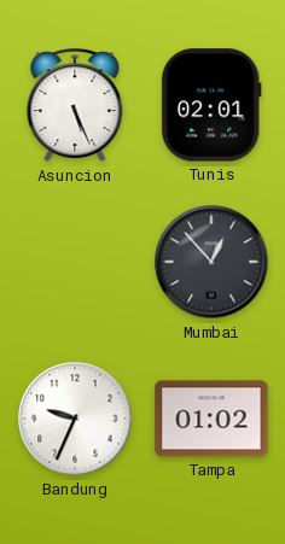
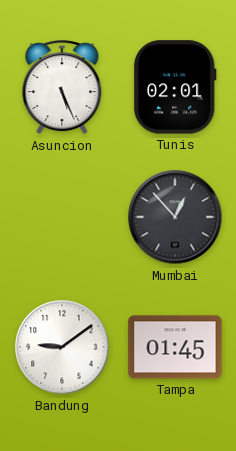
Bandung: 9:34 -> 9:09
Tampa: 01:02 -> 01:45
